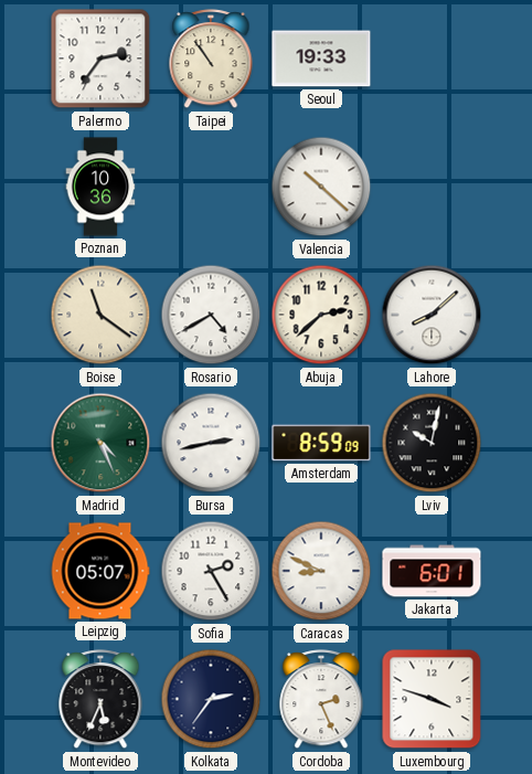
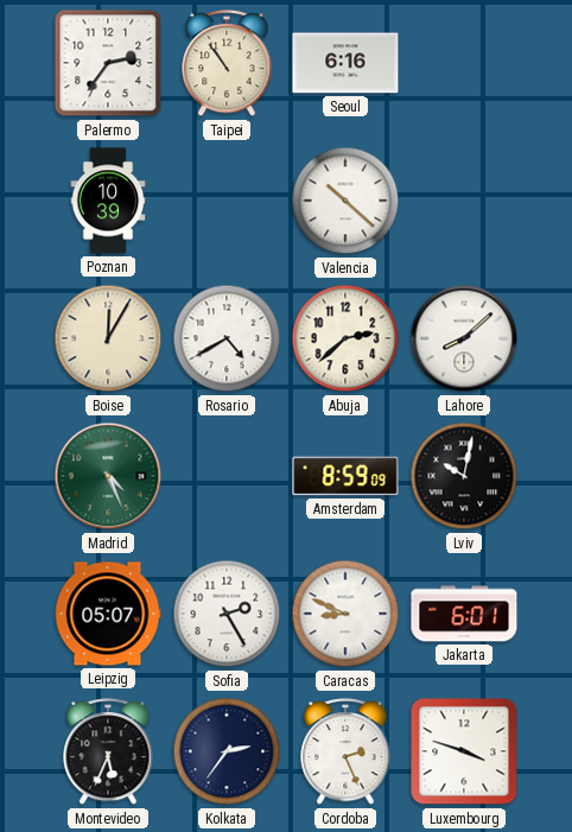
Seoul: 19:33 -> 6:16
Poznan: 10:36 -> 10:39
Boise: 11:21 -> 12:05
Bursa: 2:43 -> none
